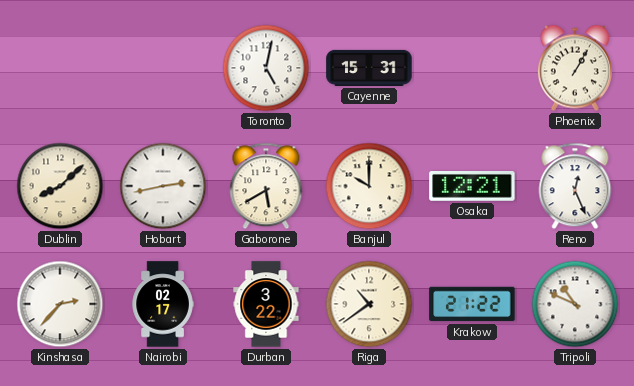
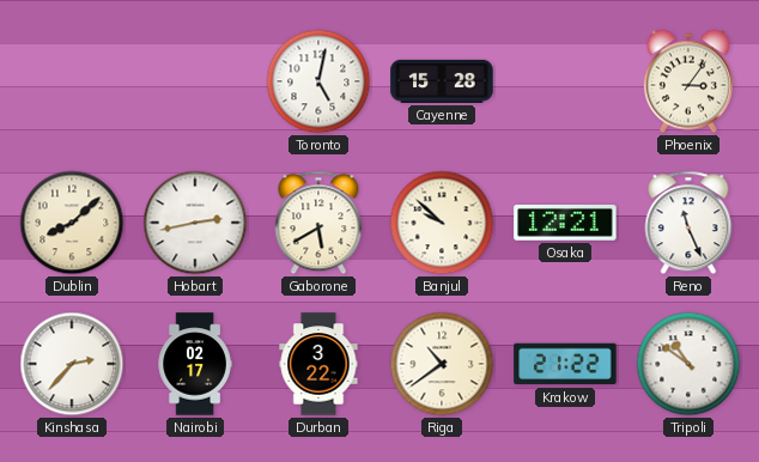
Cayenne: 15:31 -> 15:28
Phoenix: 1:05 -> 3:06
Banjul: 10:00 -> 9:52
Reno: 12:26 -> 11:26
Tripoli: 10:49 -> 10:51
